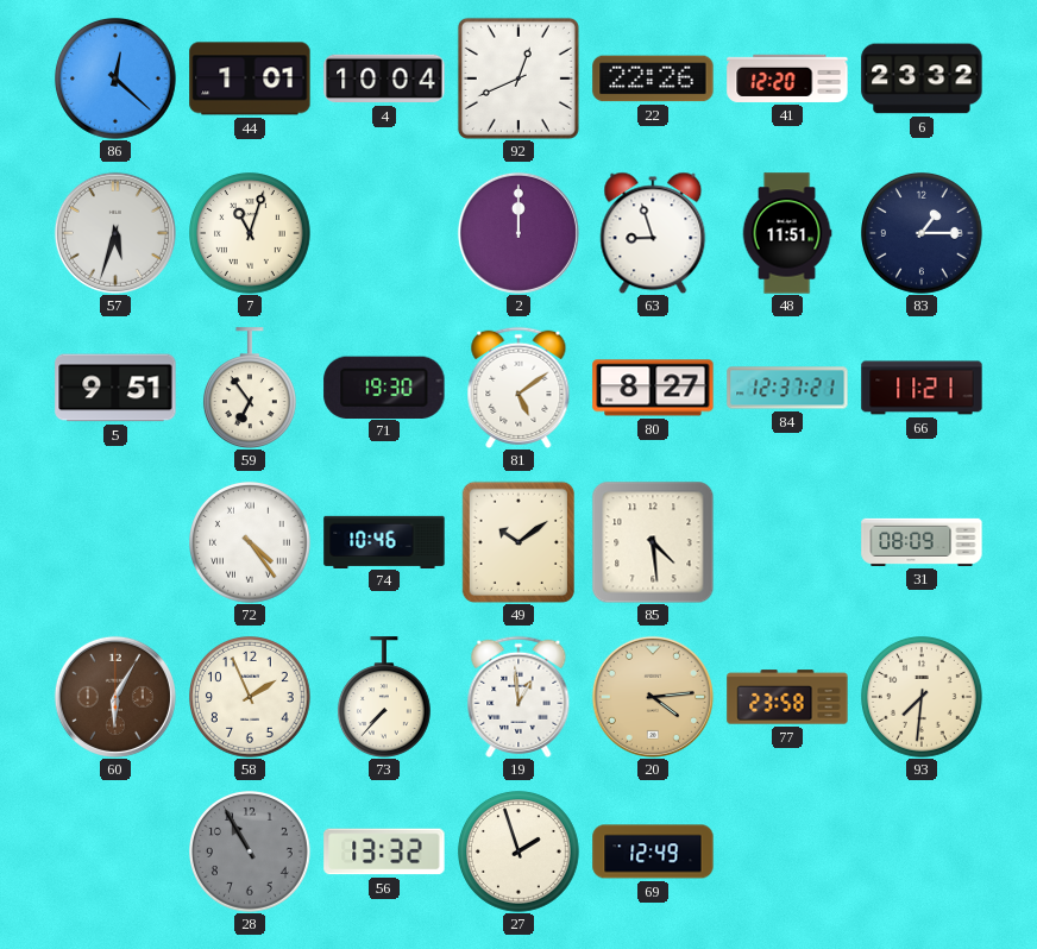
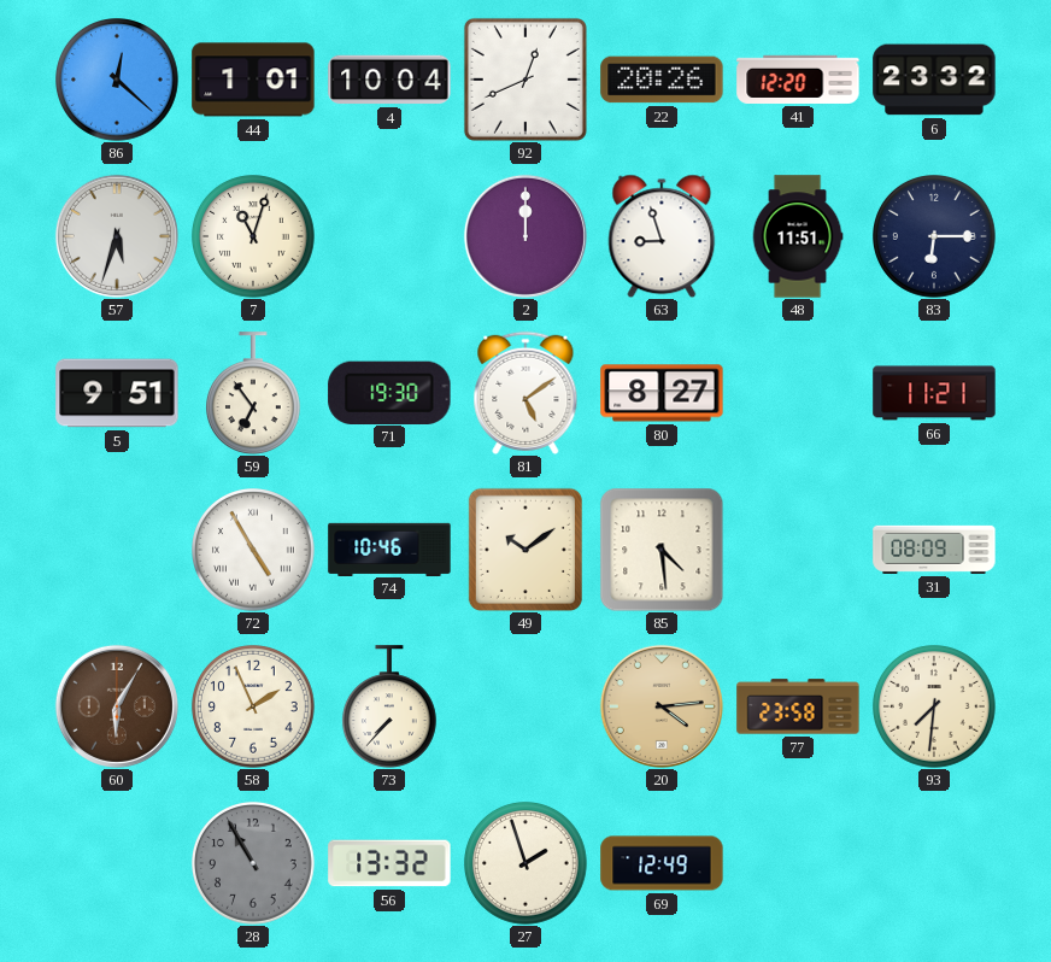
22: 22:26 -> 20:26
83: 1:15 -> 6:15
84: 12:37 -> none
72: 4:24 -> 4:55
19: 12:59 -> none
